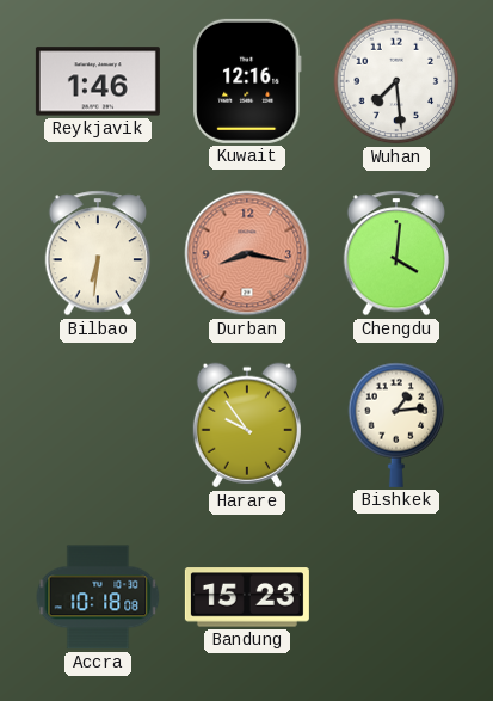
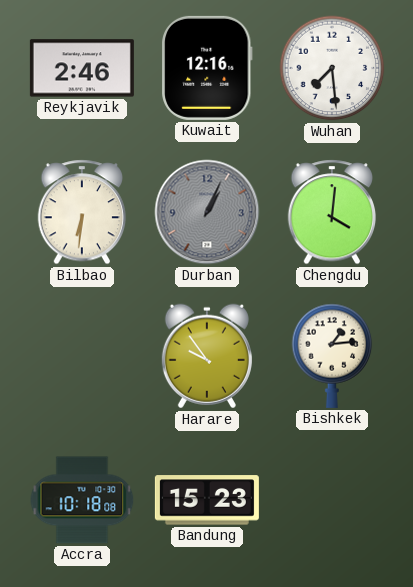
Reykjavik: 1:46 -> 2:46
Durban: 8:17 -> 1:04
Durban dial: salmon -> grey
